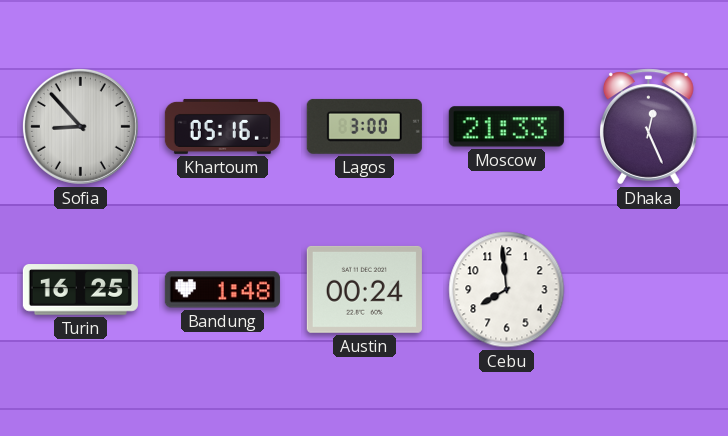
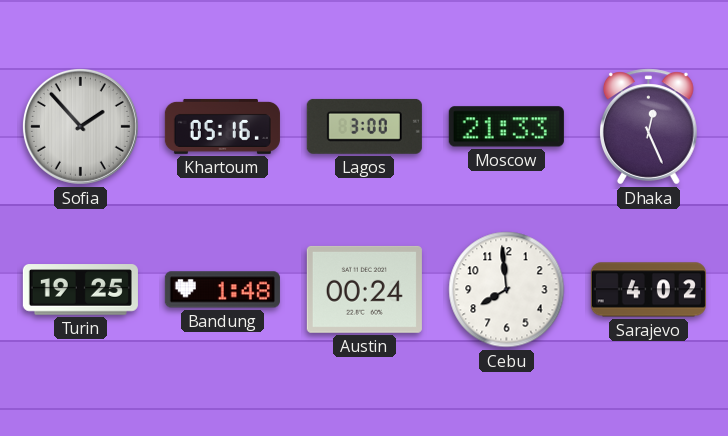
Sofia: 8:53 -> 1:53
Turin: 16:25 -> 19:25
Sarajevo: none -> 4:02
